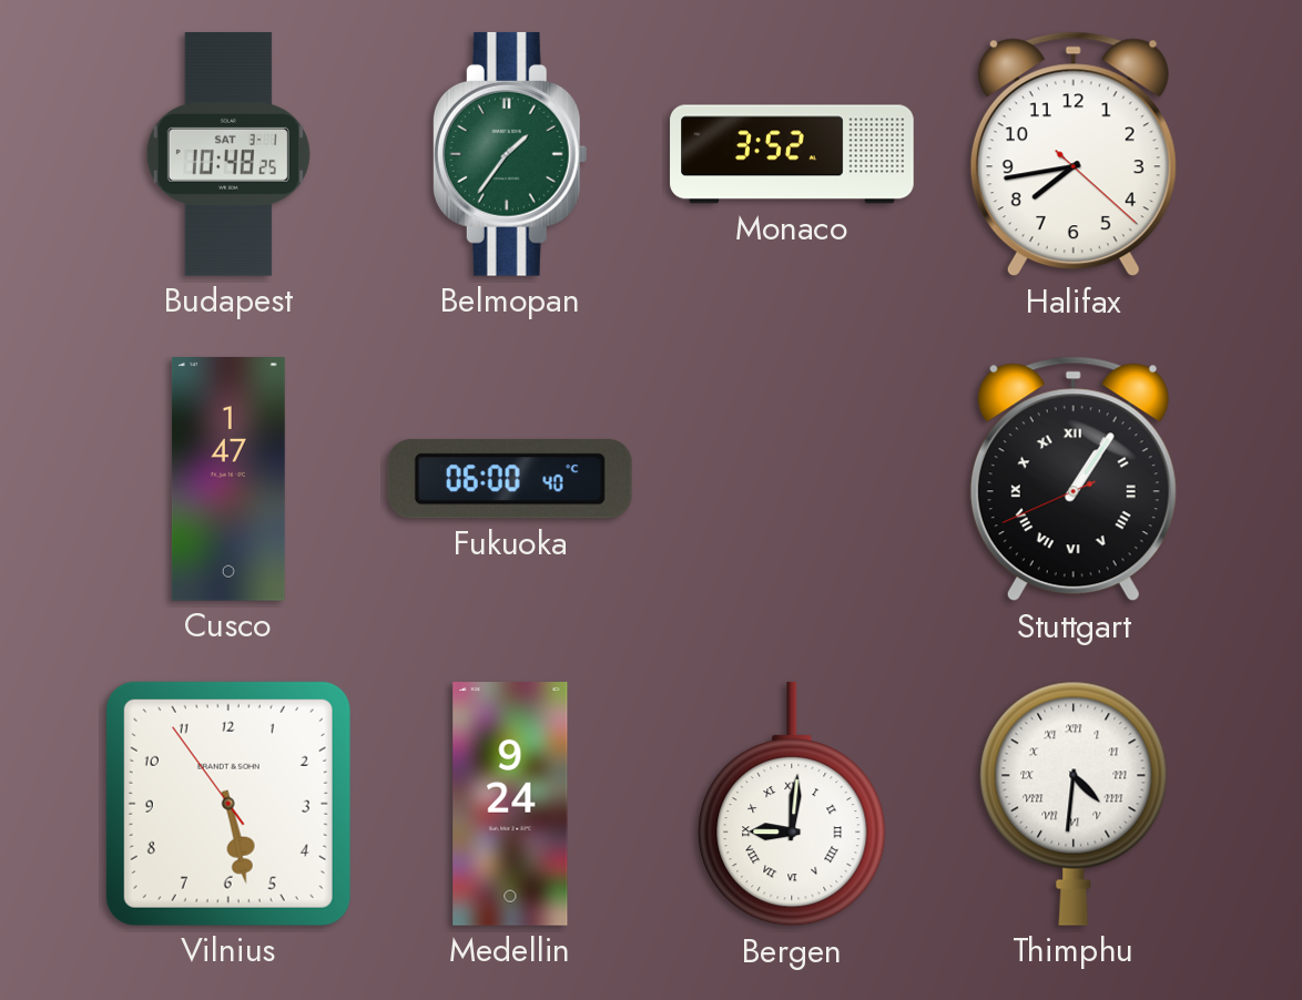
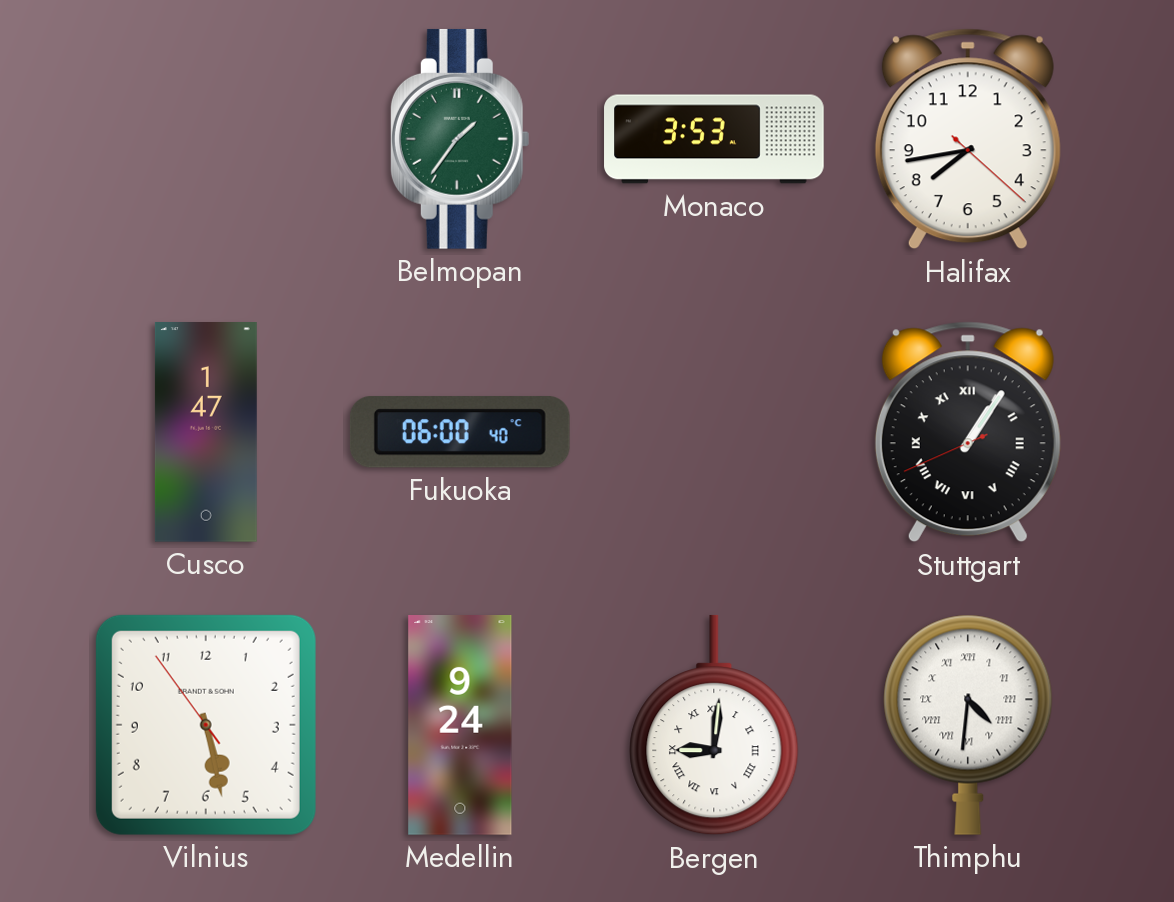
Budapest: 10:48 -> none
Monaco: 3:52 -> 3:53
